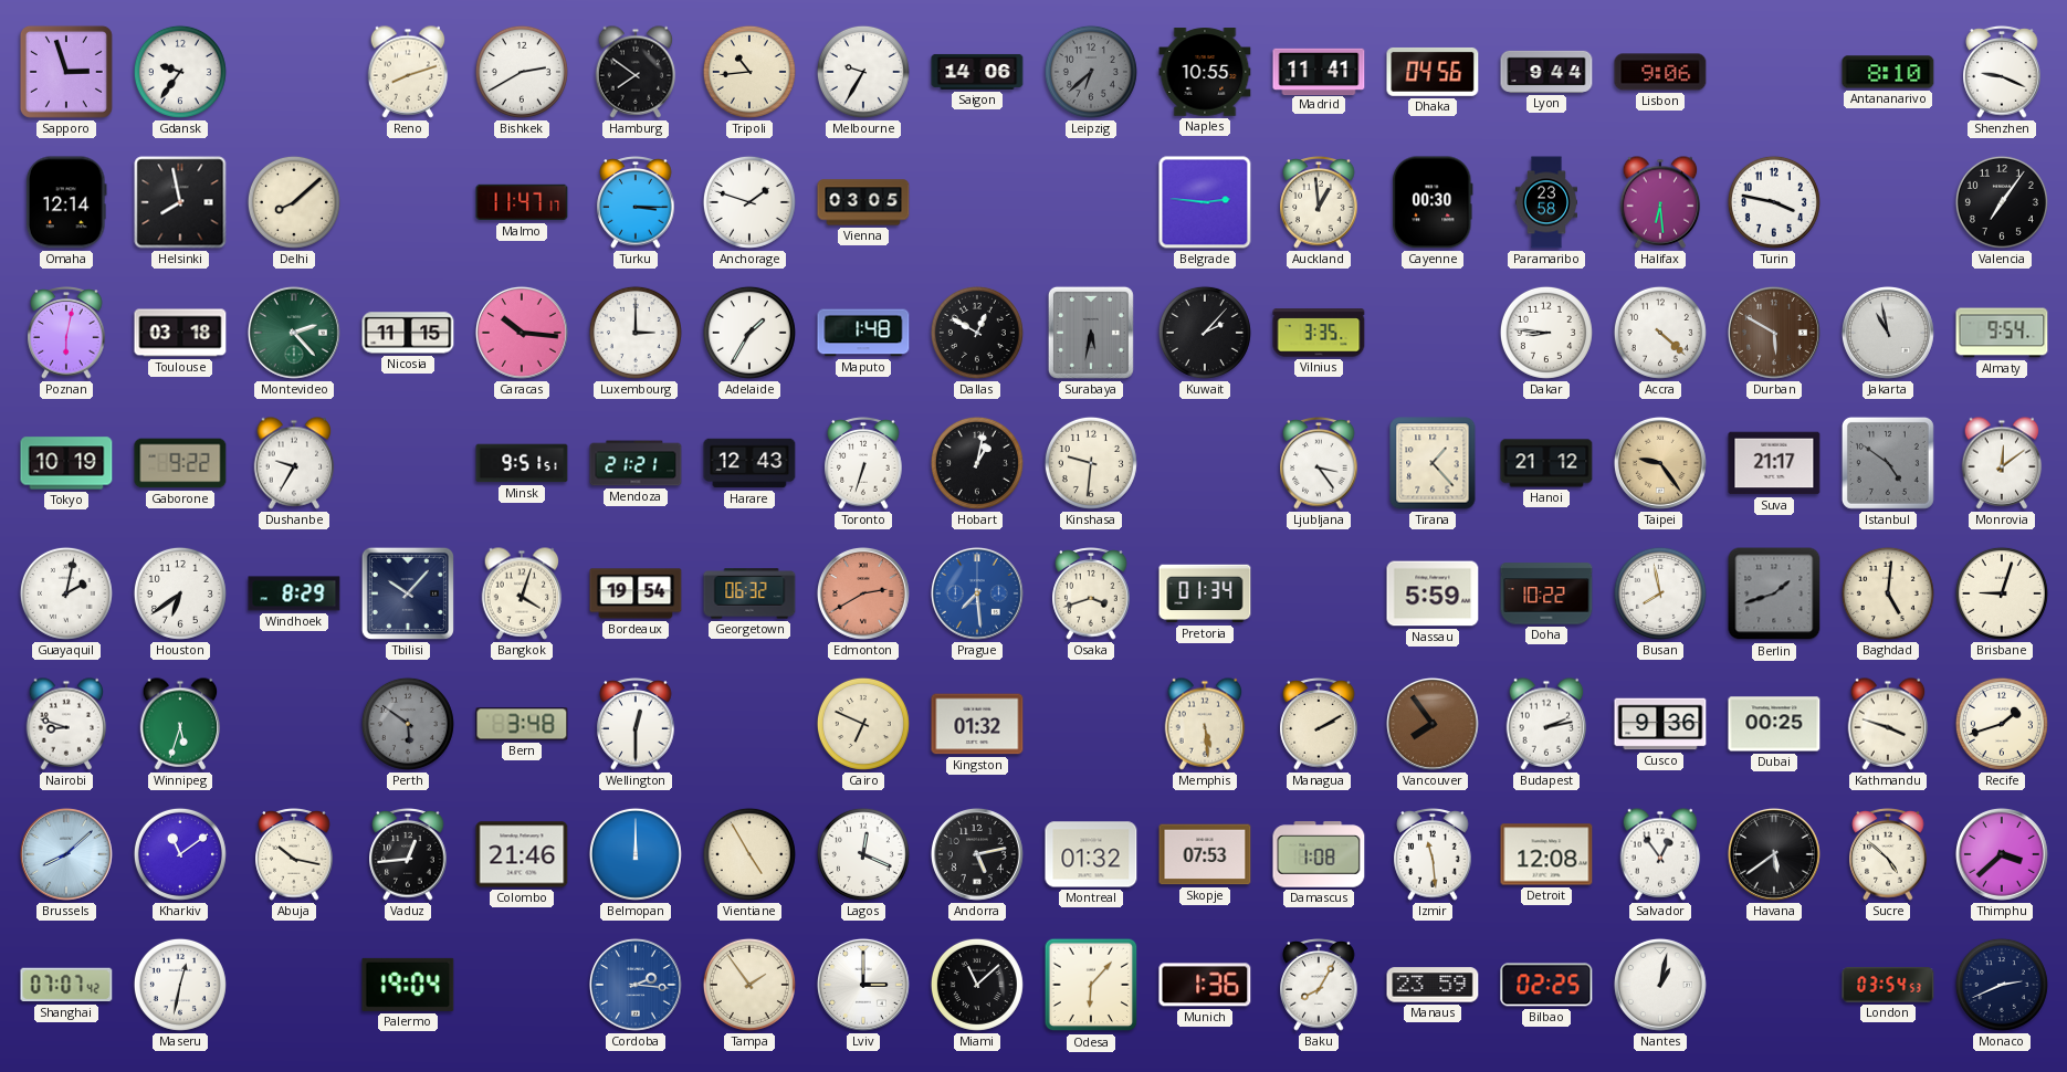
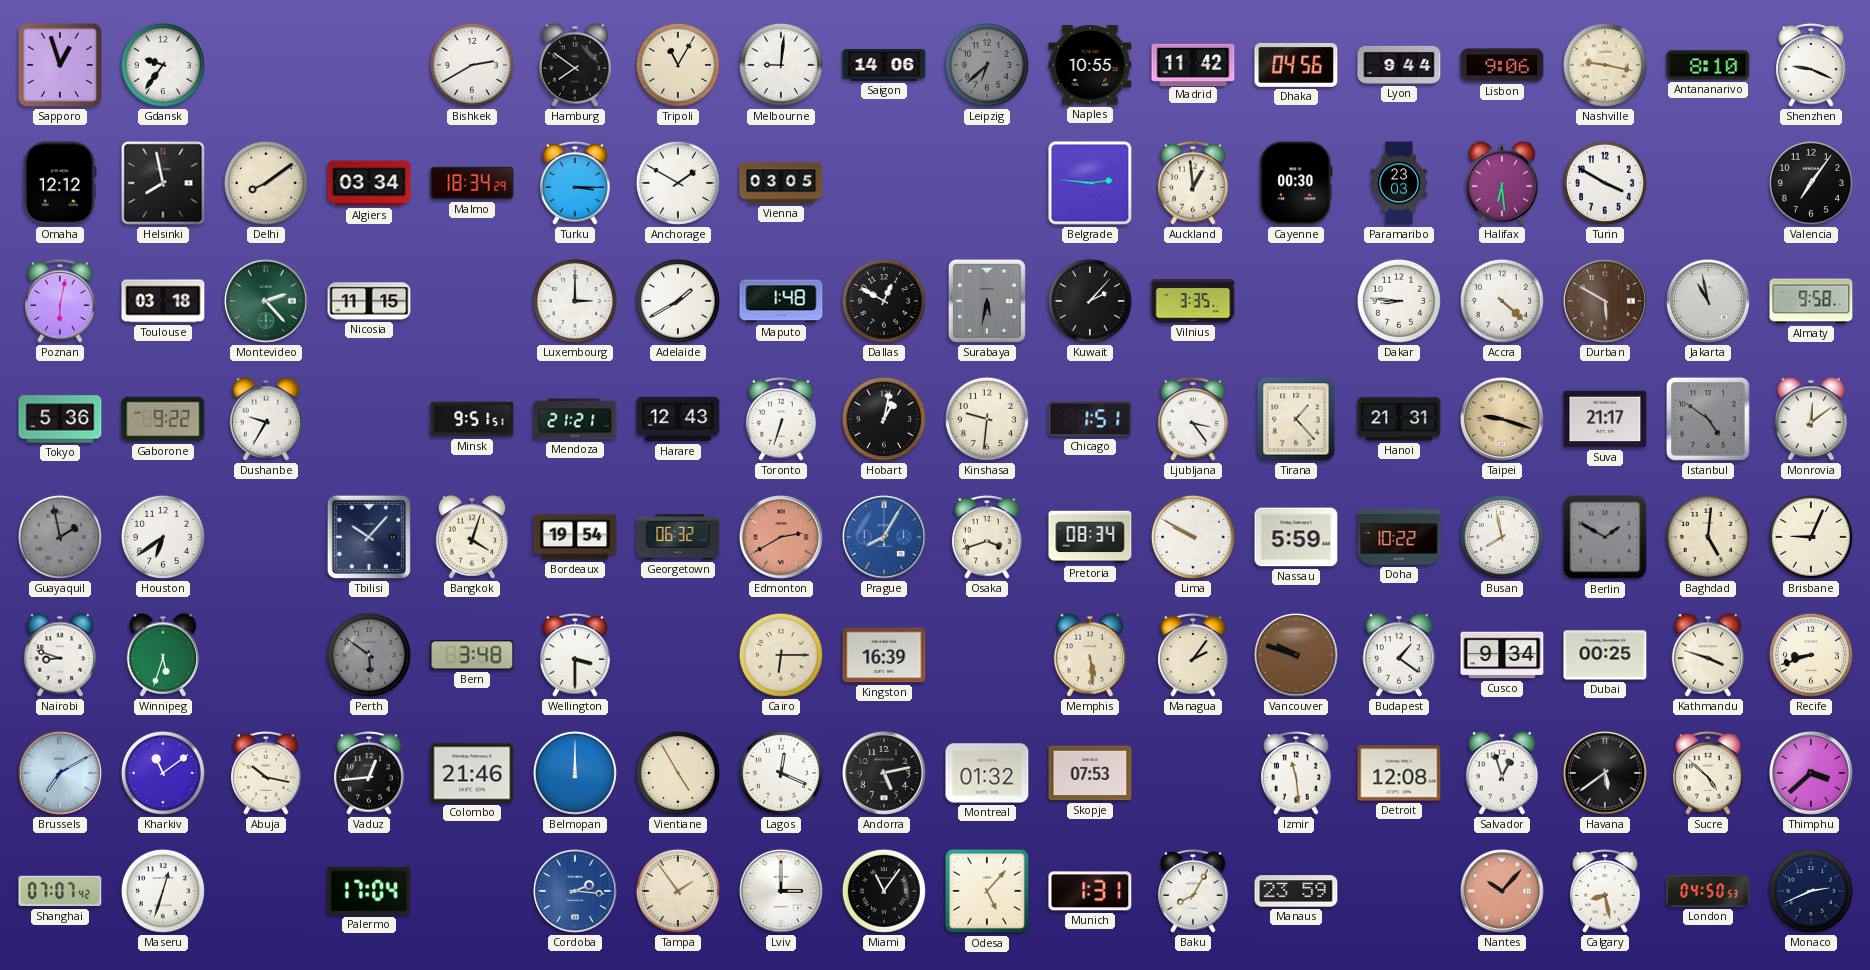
Sapporo: 2:57 -> 12:57
Reno: 8:12 -> none
Tripoli: 10:44 -> 11:05
Melbourne: 9:35 -> 9:01
Madrid: 11:41 -> 11:42
Nashville: none -> 9:17
Omaha: 12:14 -> 12:12
Delhi: 8:08 -> 8:09
Algiers: none -> 03:34
Malmo: 11:47 -> 18:34
Anchorage: 1:48 -> 1:50
Paramaribo: 23:58 -> 23:03
Turin: 3:47 -> 3:50
Caracas: 10:16 -> none
Adelaide: 1:35 -> 1:40
Almaty: 9:54 -> 9:58
Tokyo: 10:19 -> 5:36
Chicago: none -> 1:51
Hanoi: 21:12 -> 21:31
Taipei: 9:24 -> 9:18
Guayaquil: 2:02 -> 1:58
Guayaquil dial: white -> grey
Windhoek: 8:29 -> none
Prague: 7:29 -> 8:05
Pretoria: 01:34 -> 08:34
Lima: none -> 9:50
Berlin: 1:42 -> 1:50
Brisbane: 9:03 -> 9:04
Wellington: 12:30 -> 3:30
Cairo: 6:49 -> 6:15
Kingston: 01:32 -> 16:39
Managua: 2:10 -> 2:06
Vancouver: 7:54 -> 9:48
Budapest: 2:13 -> 1:21
Cusco: 9:36 -> 9:34
Recife: 1:42 -> 8:42
Brussels: 8:08 -> 7:10
Damascus: 1:08 -> none
Salvador: 12:54 -> 12:57
Maseru: 12:32 -> 12:33
Palermo: 19:04 -> 17:04
Miami: 11:08 -> 11:06
Odesa: 6:07 -> 5:07
Munich: 1:36 -> 1:31
Bilbao: 02:25 -> none
Nantes: 1:02 -> 10:07
Nantes dial: white -> salmon
Calgary: none -> 8:28
London: 03:54 -> 04:50
